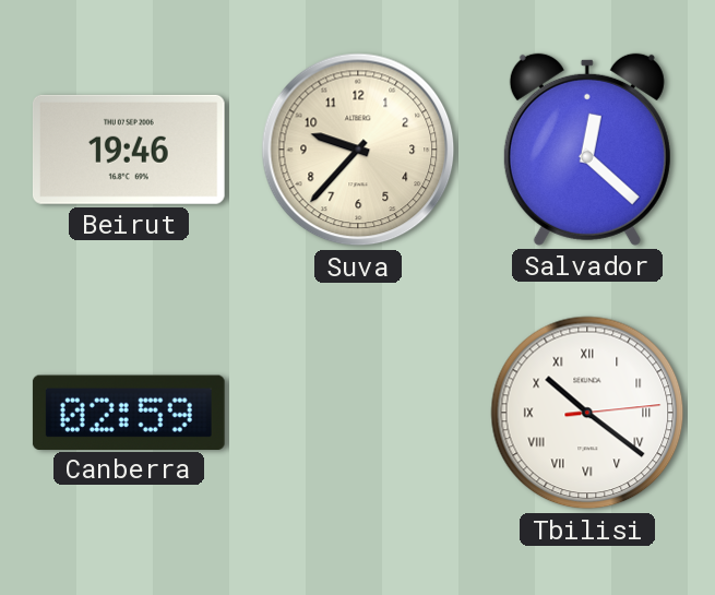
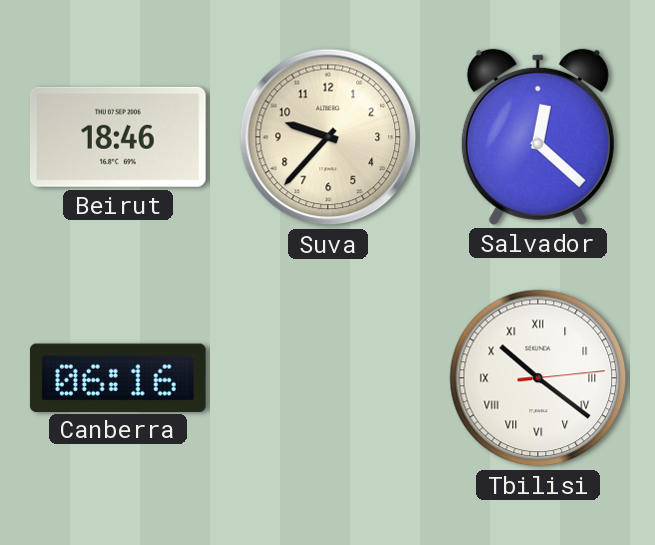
Beirut: 19:46 -> 18:46
Canberra: 02:59 -> 06:16
